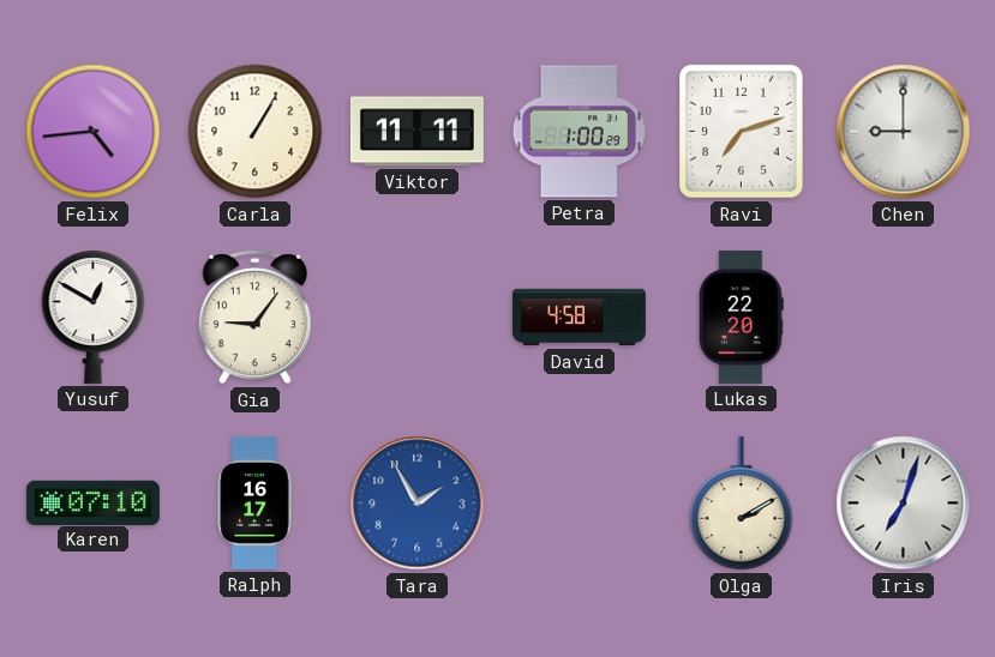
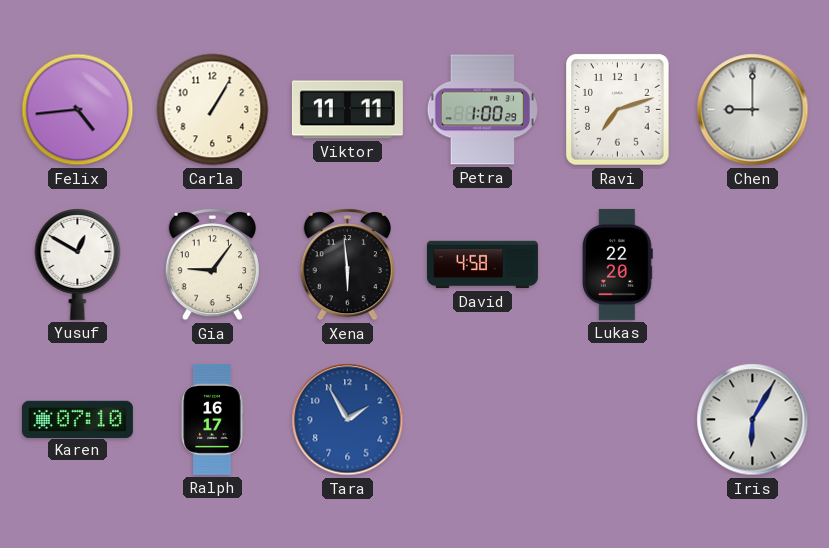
Xena: none -> 5:59
Olga: 2:10 -> none
Iris: 7:03 -> 6:05
